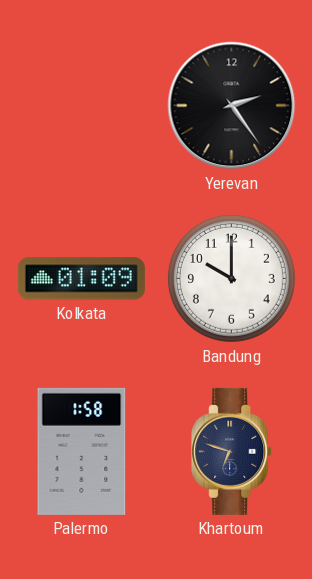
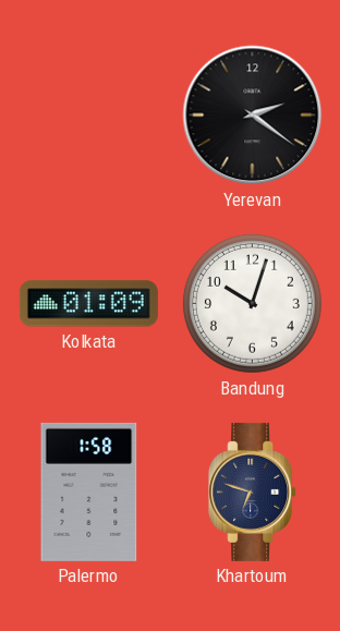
Yerevan: 2:24 -> 2:21
Bandung: 10:00 -> 10:03
